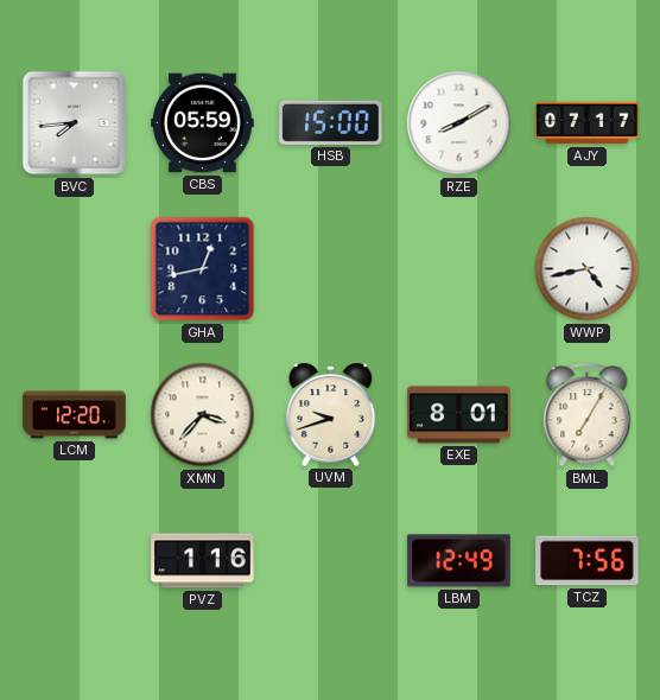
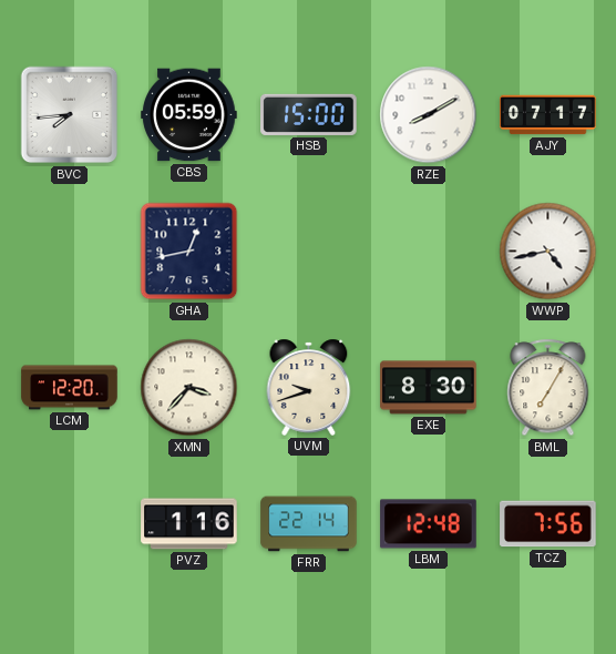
EXE: 8:01 -> 8:30
FRR: none -> 22:14
LBM: 12:49 -> 12:48
